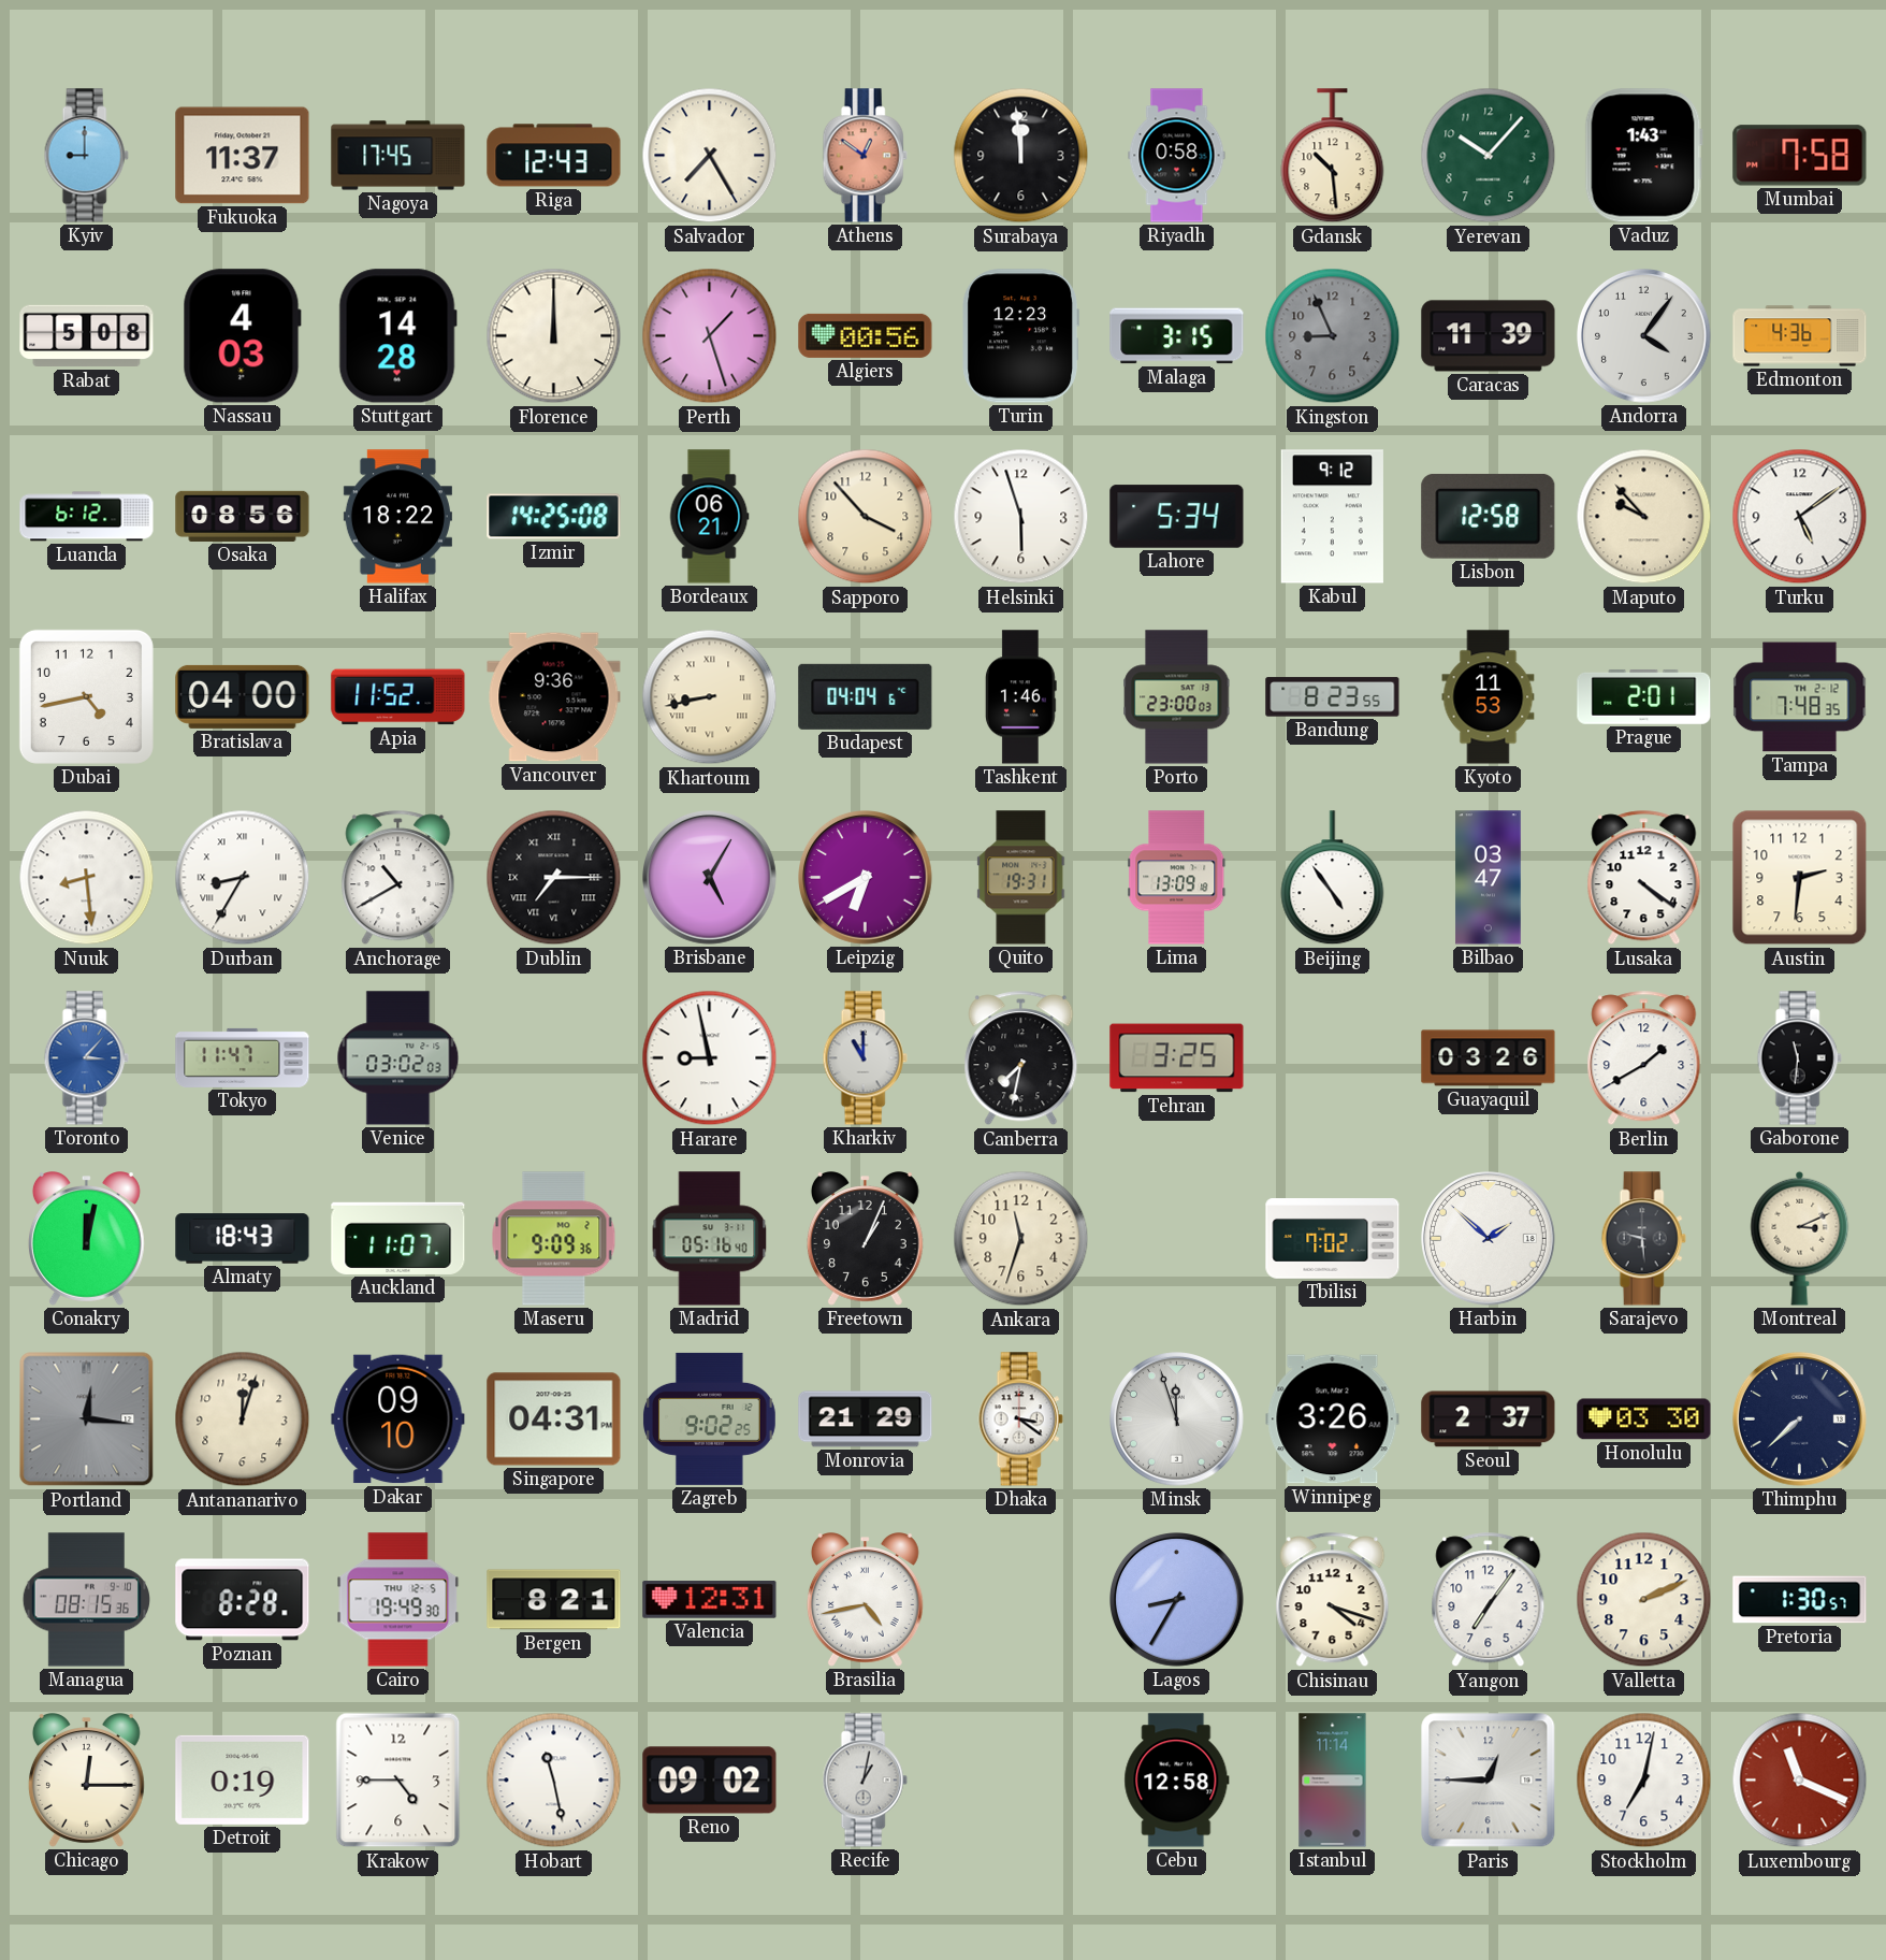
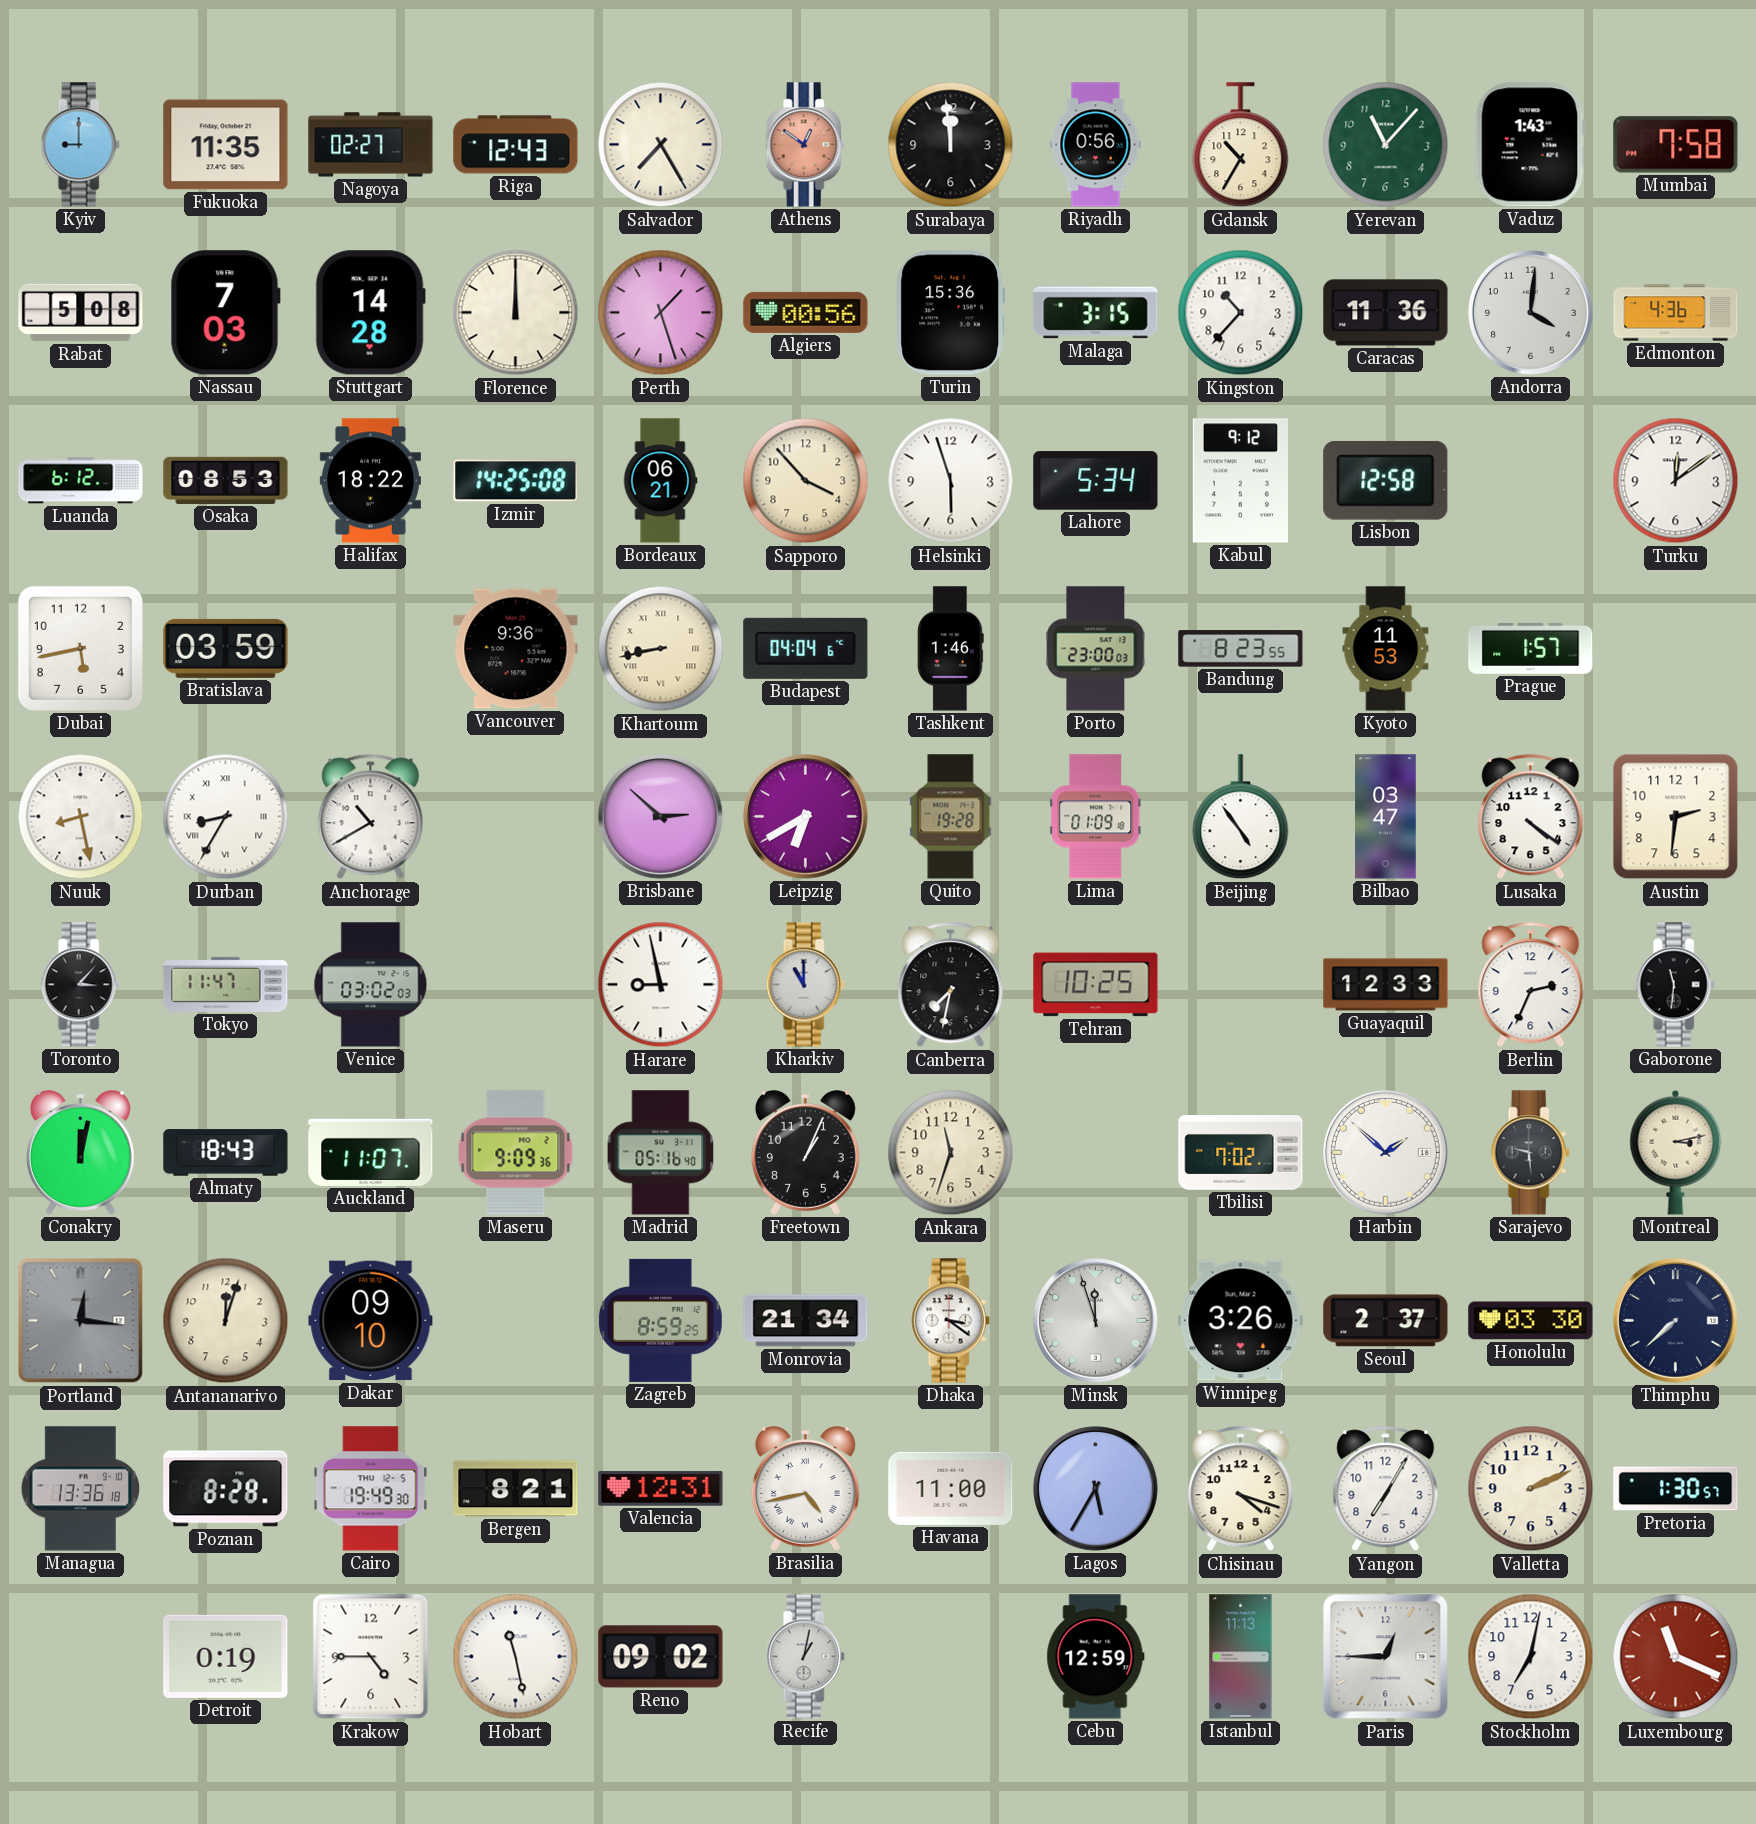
Fukuoka: 11:37 -> 11:35
Nagoya: 17:45 -> 02:27
Riyadh: 0:58 -> 0:56
Gdansk: 10:29 -> 10:35
Yerevan: 10:07 -> 11:07
Nassau: 4:03 -> 7:03
Turin: 12:23 -> 15:36
Kingston: 8:56 -> 10:37
Kingston dial: grey -> white
Caracas: 11:39 -> 11:36
Andorra: 4:06 -> 4:01
Osaka: 08:56 -> 08:53
Maputo: 9:53 -> none
Turku: 5:09 -> 12:09
Dubai: 4:43 -> 5:43
Bratislava: 04:00 -> 03:59
Apia: 11:52 -> none
Prague: 2:01 -> 1:57
Tampa: 7:48 -> none
Nuuk: 8:29 -> 8:28
Dublin: 7:15 -> none
Brisbane: 5:05 -> 2:52
Quito: 19:31 -> 19:28
Lima: 13:09 -> 01:09
Toronto dial: blue -> black
Tehran: 3:25 -> 10:25
Guayaquil: 03:26 -> 12:33
Berlin: 1:40 -> 2:34
Montreal: 3:11 -> 3:13
Singapore: 04:31 -> none
Zagreb: 9:02 -> 8:59
Monrovia: 21:29 -> 21:34
Managua: 08:15 -> 13:36
Havana: none -> 11:00
Lagos: 8:35 -> 5:35
Yangon: 7:06 -> 7:05
Chicago: 12:15 -> none
Cebu: 12:58 -> 12:59
Istanbul: 11:14 -> 11:13
